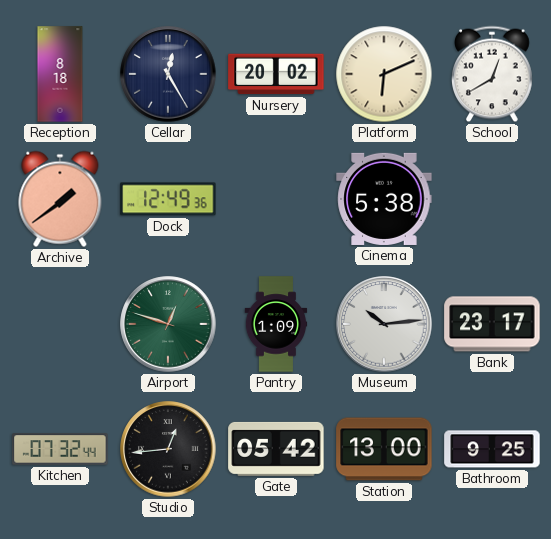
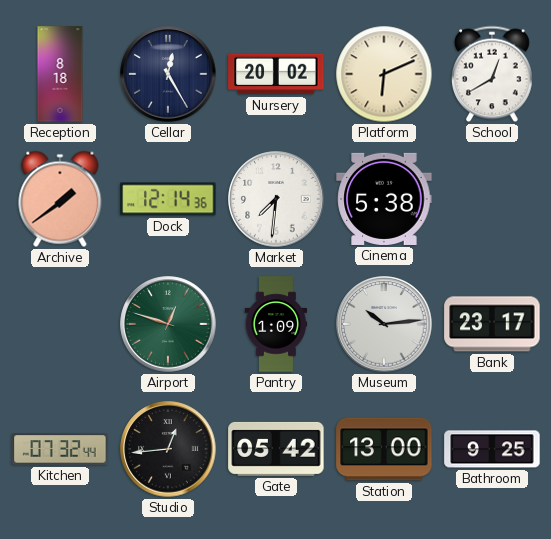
Dock: 12:49 -> 12:14
Market: none -> 7:31
